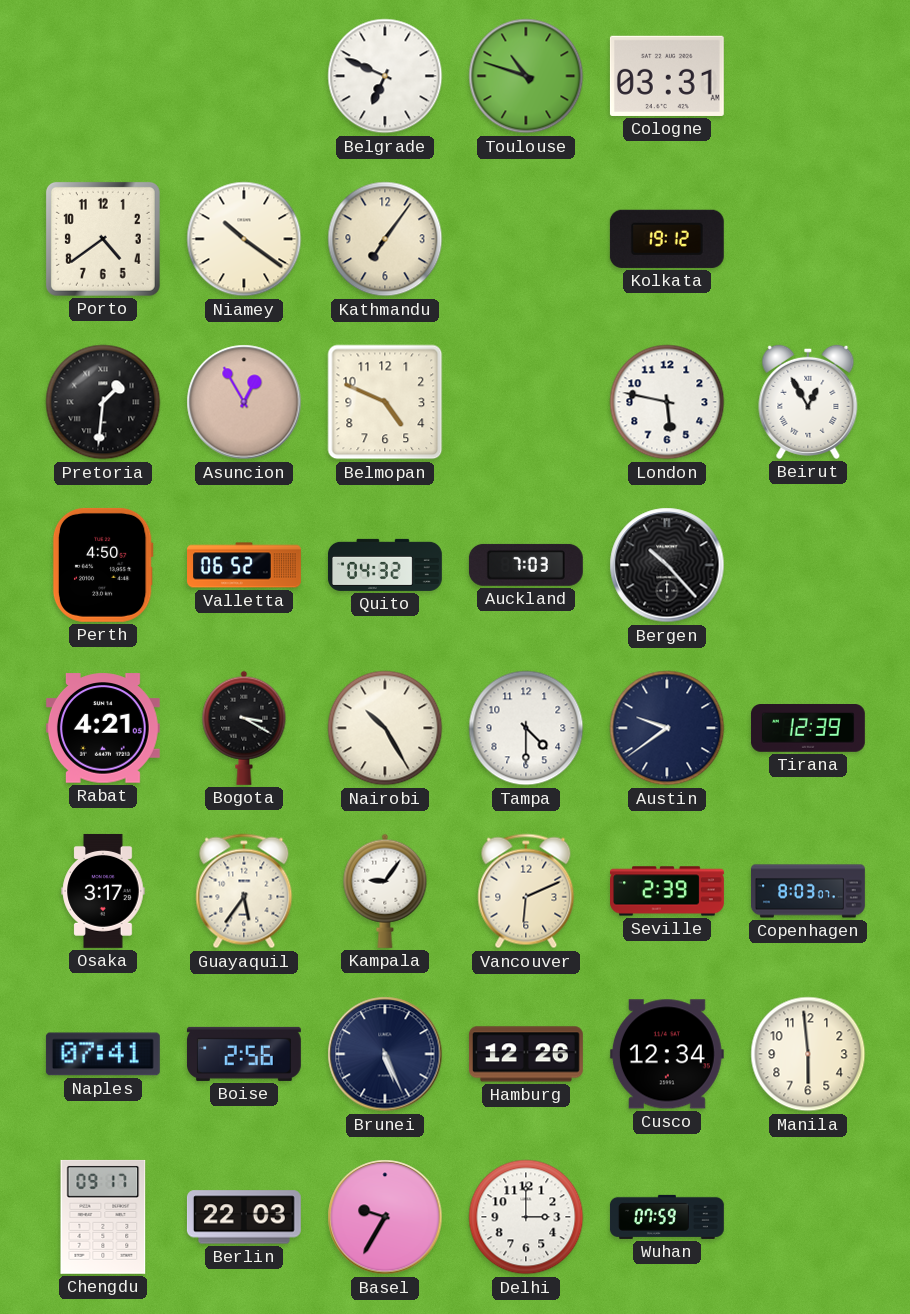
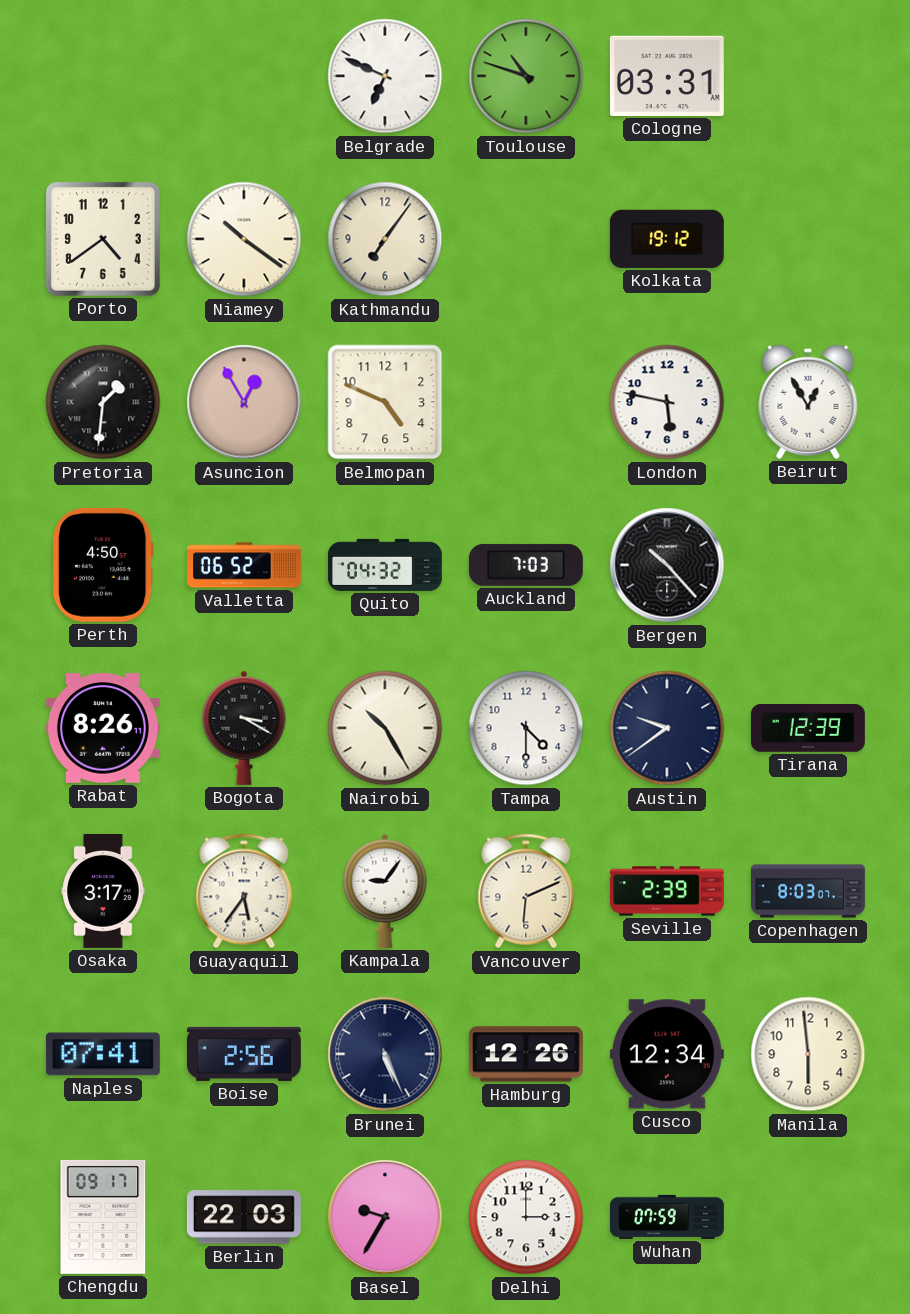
Rabat: 4:21 -> 8:26
